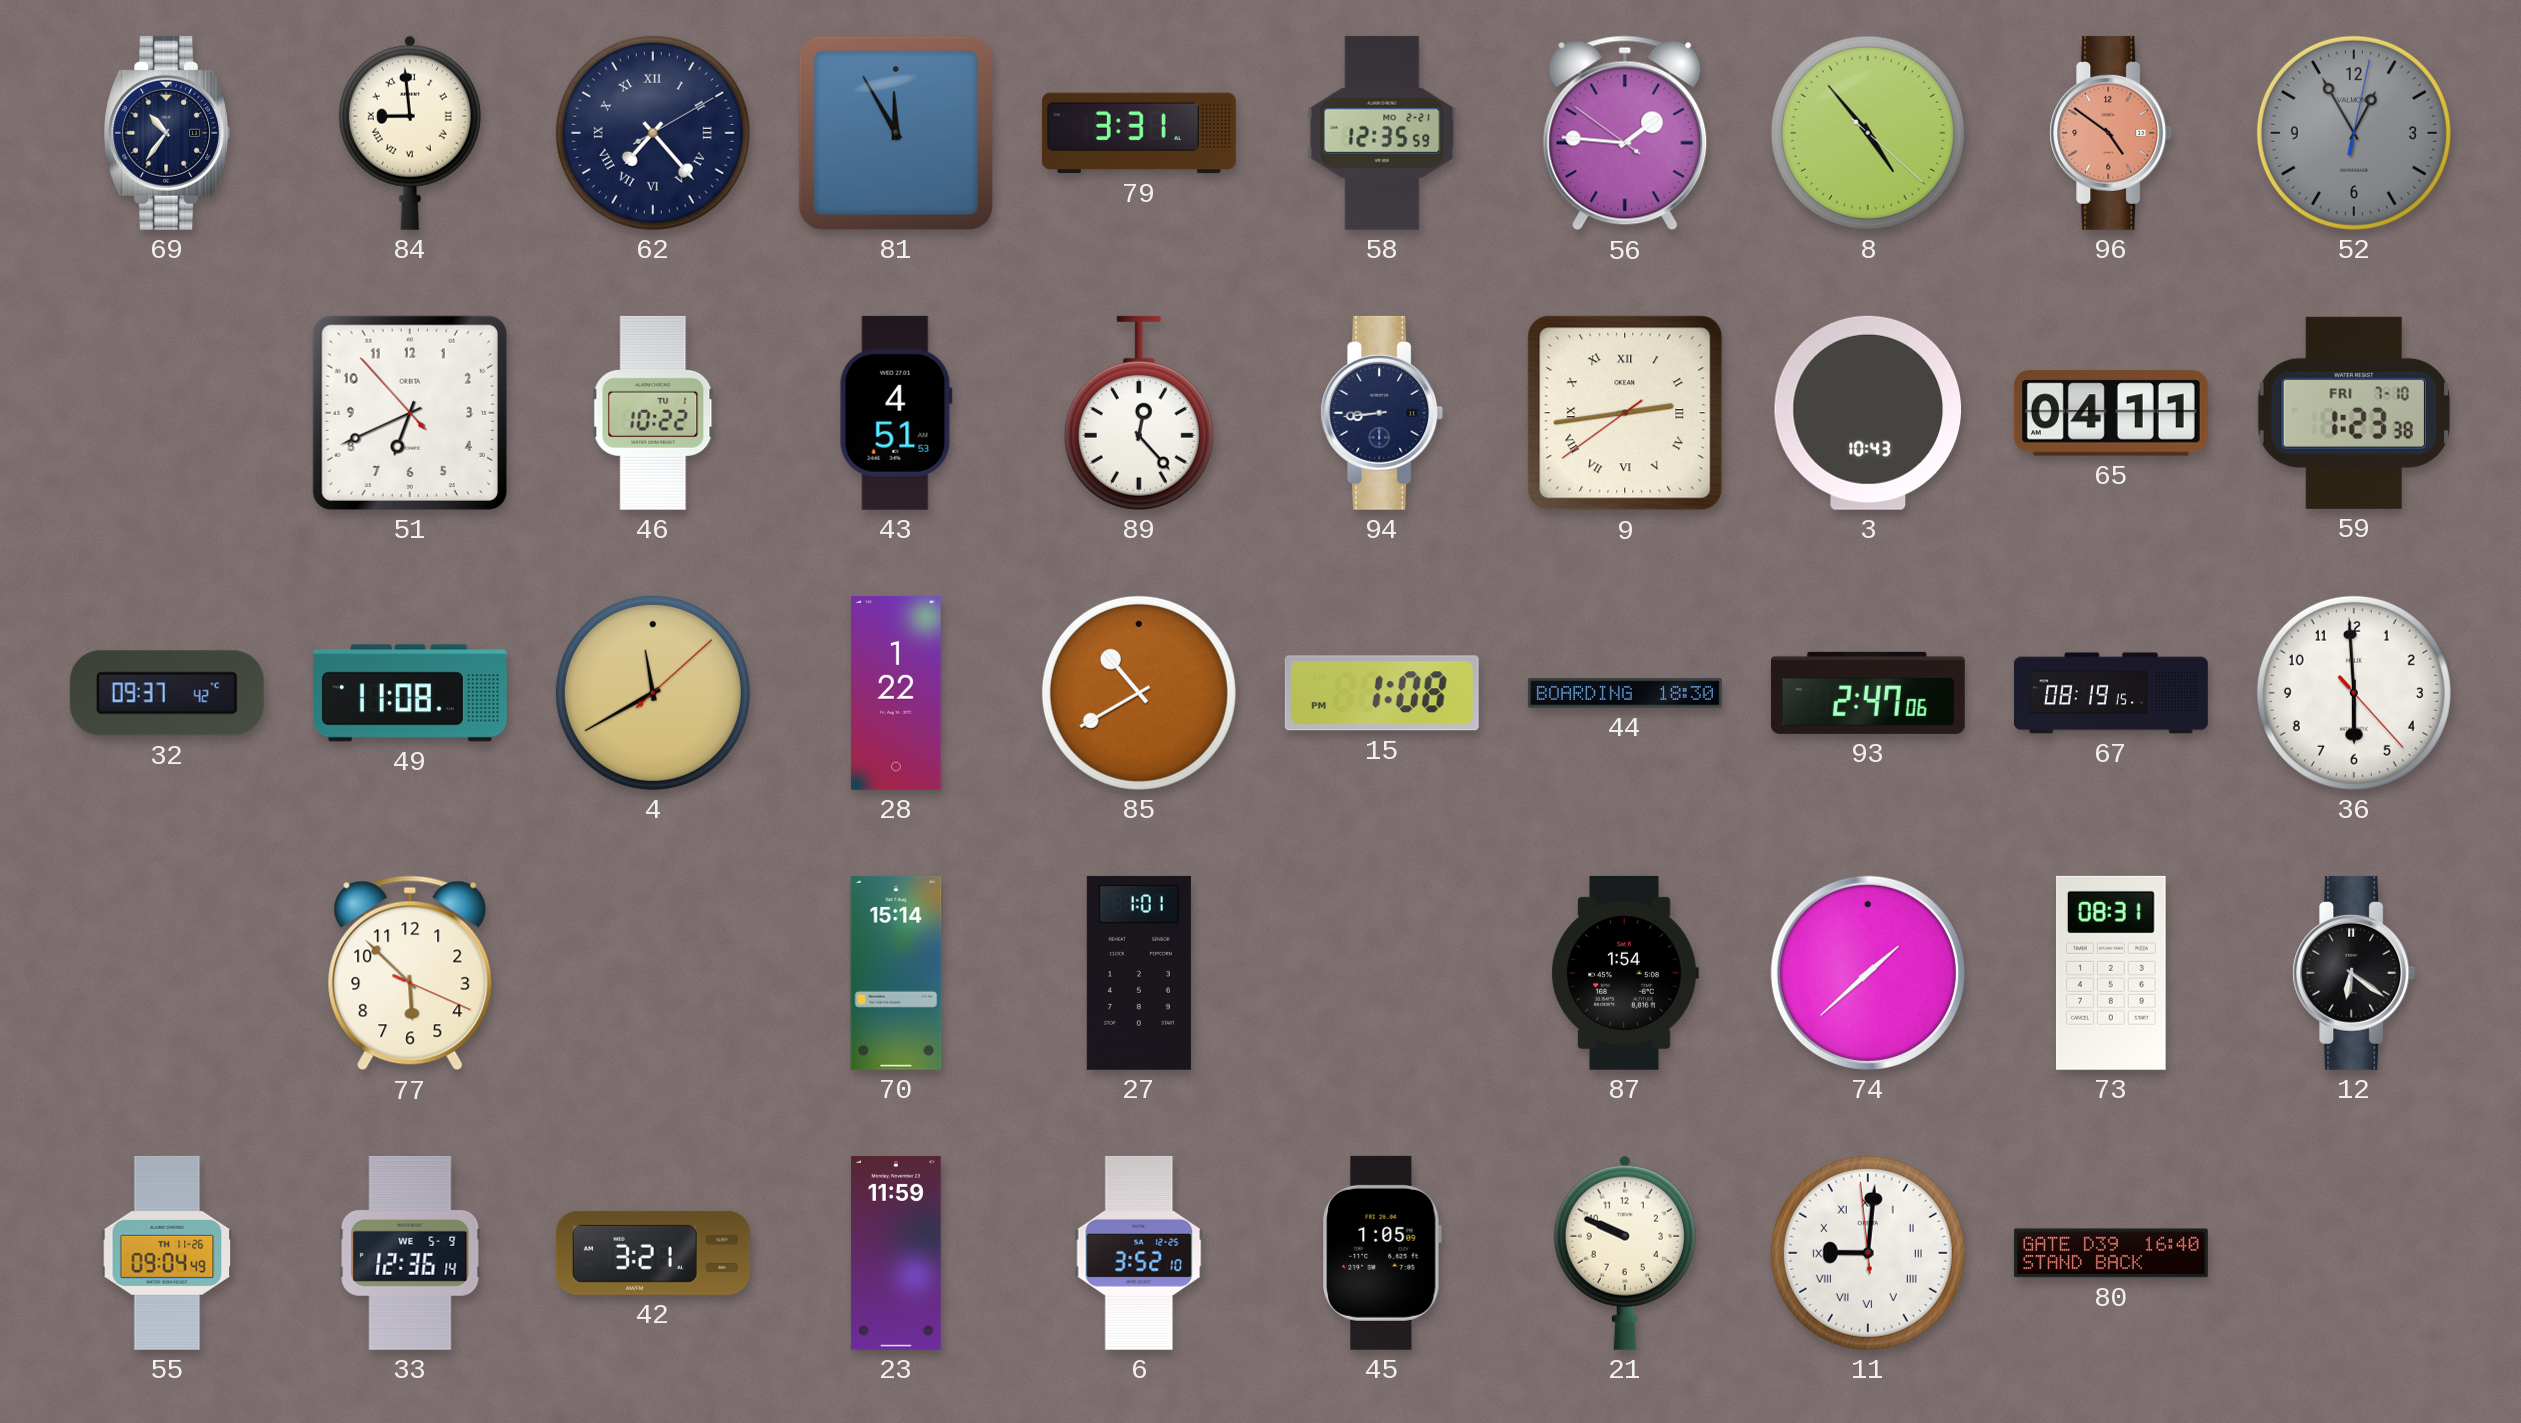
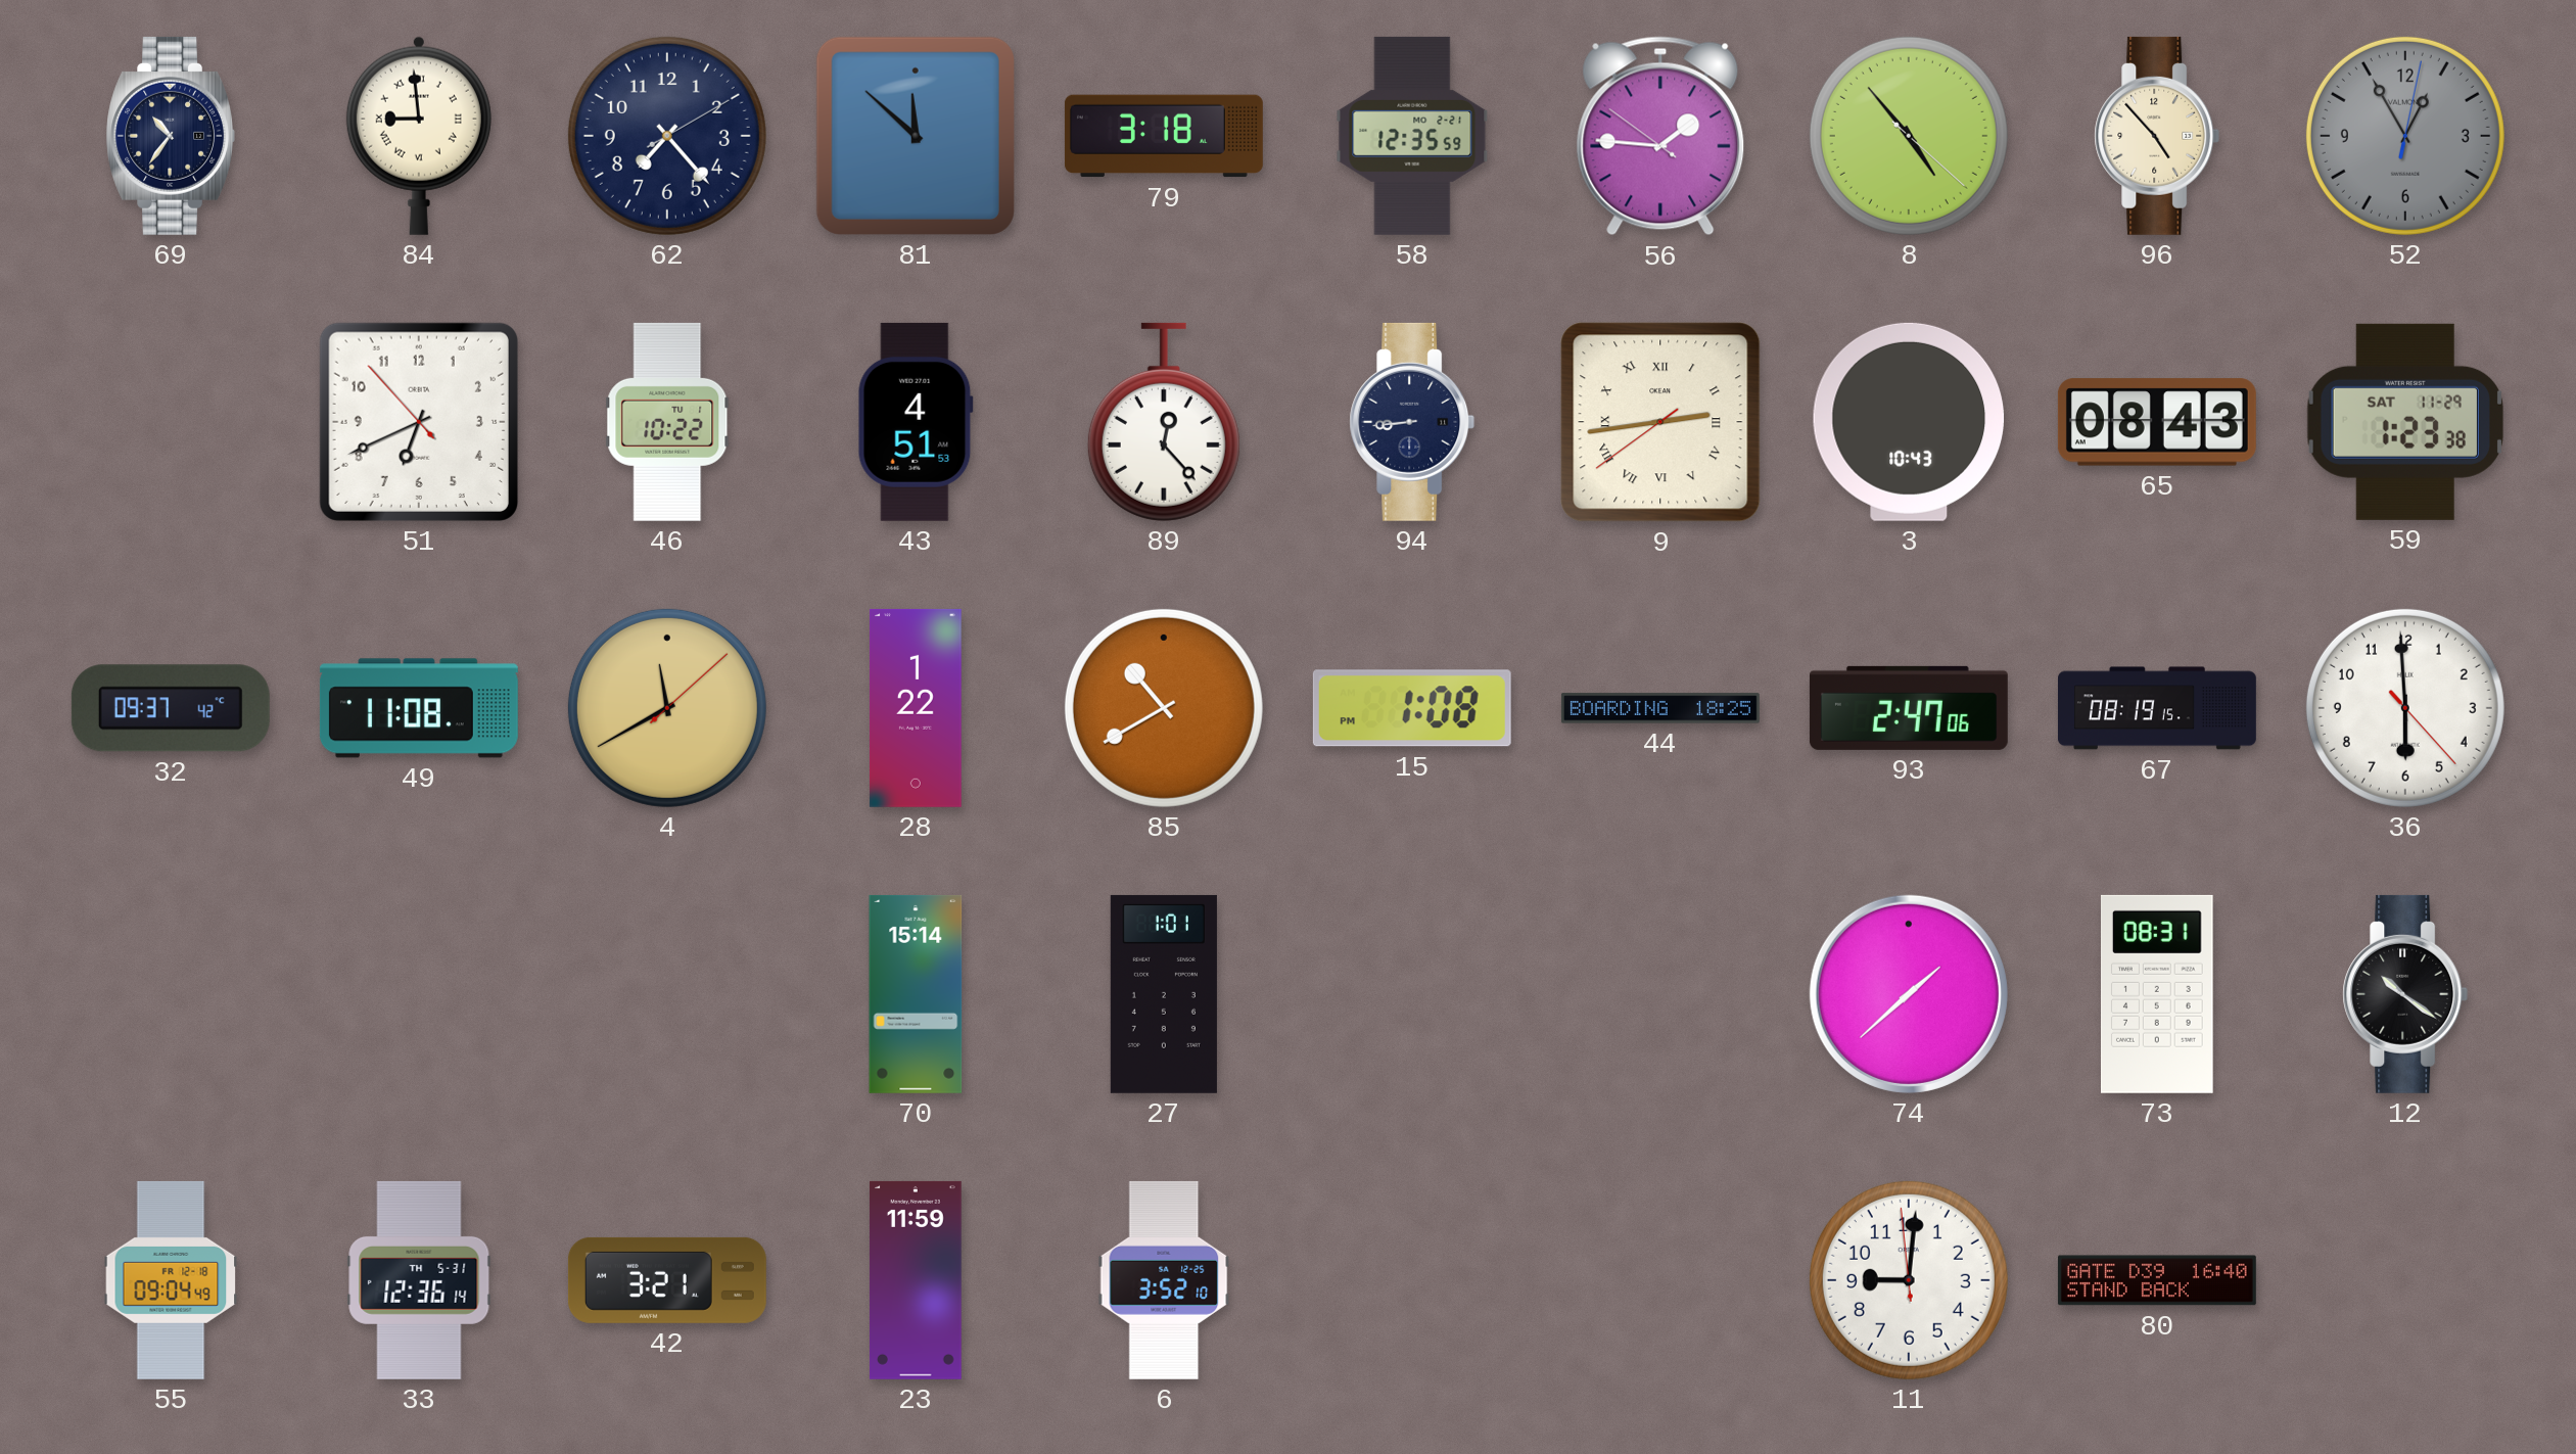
62 numerals: Roman -> Arabic
81: 11:55 -> 11:52
79: 3:31 -> 3:18
96: 4:51 -> 4:53
96 dial: salmon -> cream
65: 04:11 -> 08:43
59 date: FRI 7-10 -> SAT 11-29
44: 18:30 -> 18:25
77: 5:52 -> none
87: 1:54 -> none
12: 6:21 -> 10:21
55 date: TH 11-26 -> FR 12-18
33 date: WE 5-9 -> TH 5-31
45: 1:05 -> none
21: 9:49 -> none
11 numerals: Roman -> Arabic
